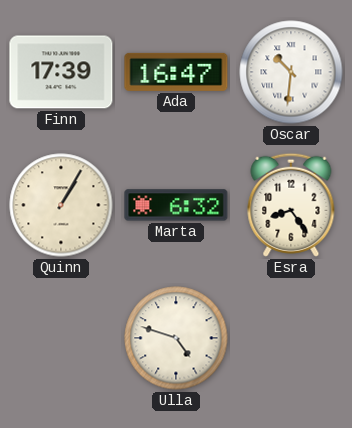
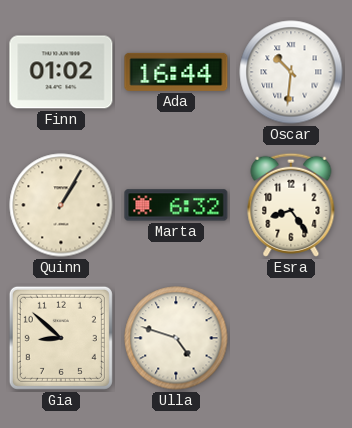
Finn: 17:39 -> 01:02
Ada: 16:47 -> 16:44
Gia: none -> 8:52
